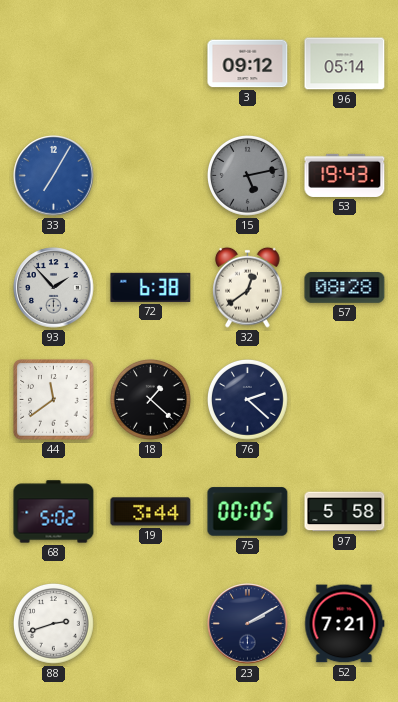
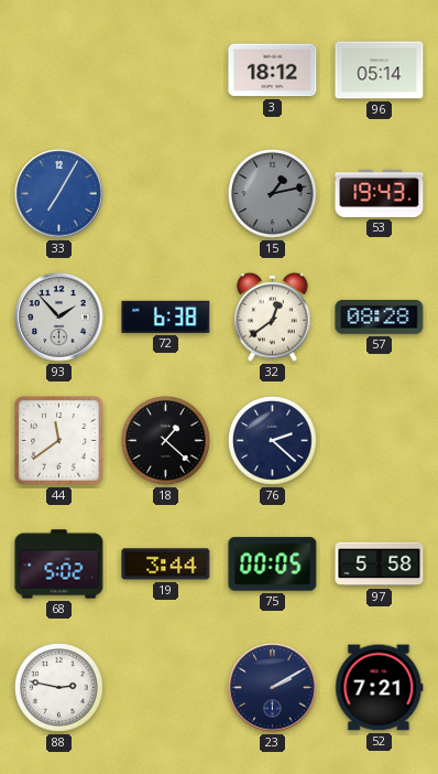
3: 09:12 -> 18:12
15: 5:13 -> 1:13
88: 2:42 -> 2:47
